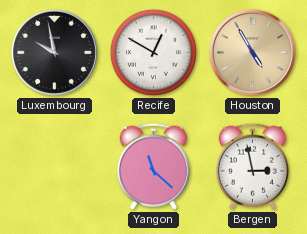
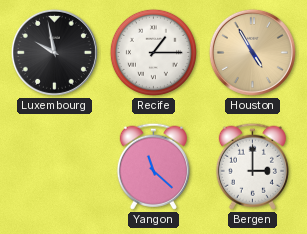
Recife: 12:50 -> 1:15
Bergen: 2:58 -> 3:00
